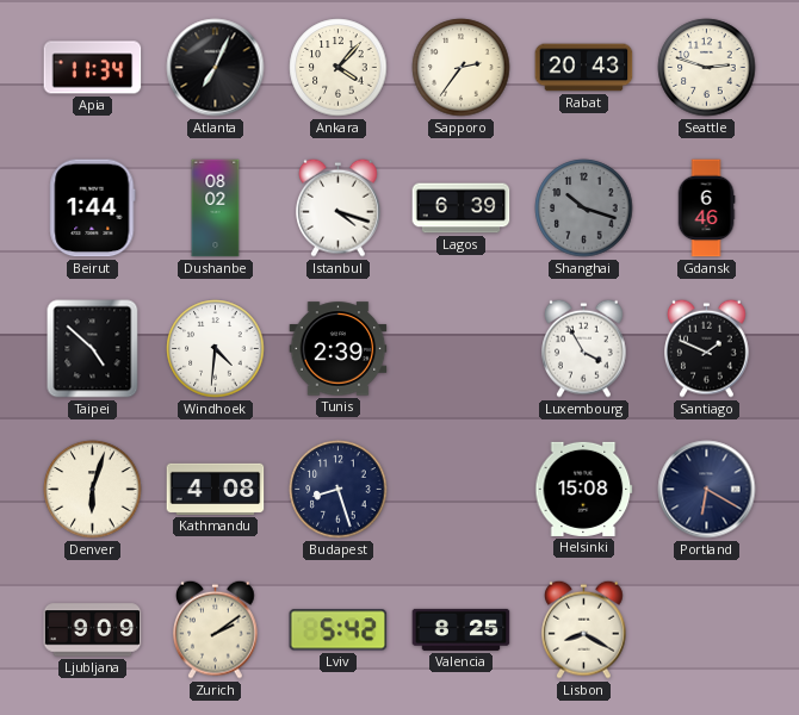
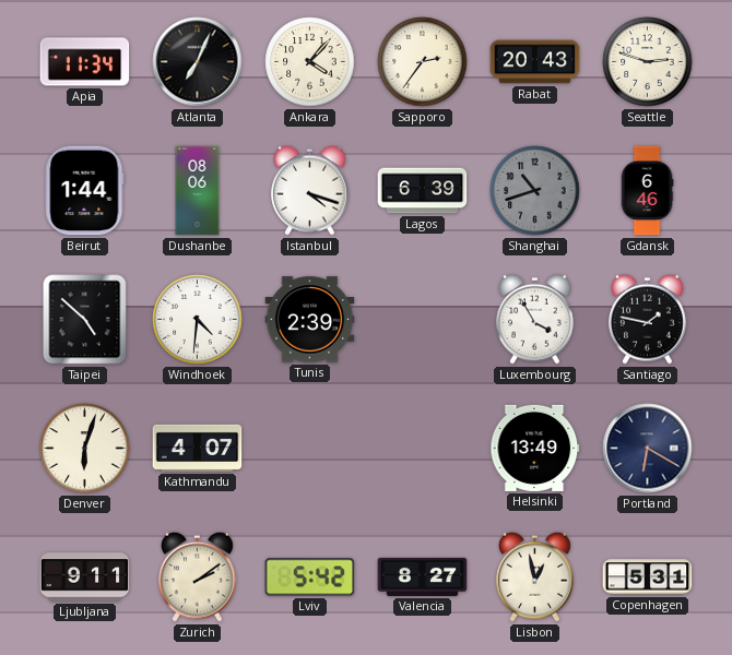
Dushanbe: 08:02 -> 08:06
Shanghai: 10:18 -> 10:42
Santiago: 1:49 -> 1:47
Kathmandu: 4:08 -> 4:07
Budapest: 8:27 -> none
Helsinki: 15:08 -> 13:49
Ljubljana: 9:09 -> 9:11
Valencia: 8:25 -> 8:27
Lisbon: 8:20 -> 12:58
Copenhagen: none -> 5:31
